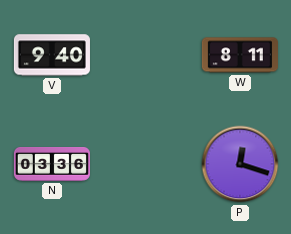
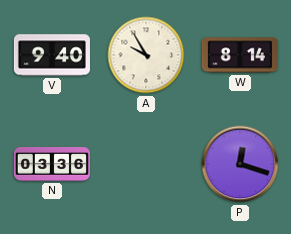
A: none -> 9:55
W: 8:11 -> 8:14
